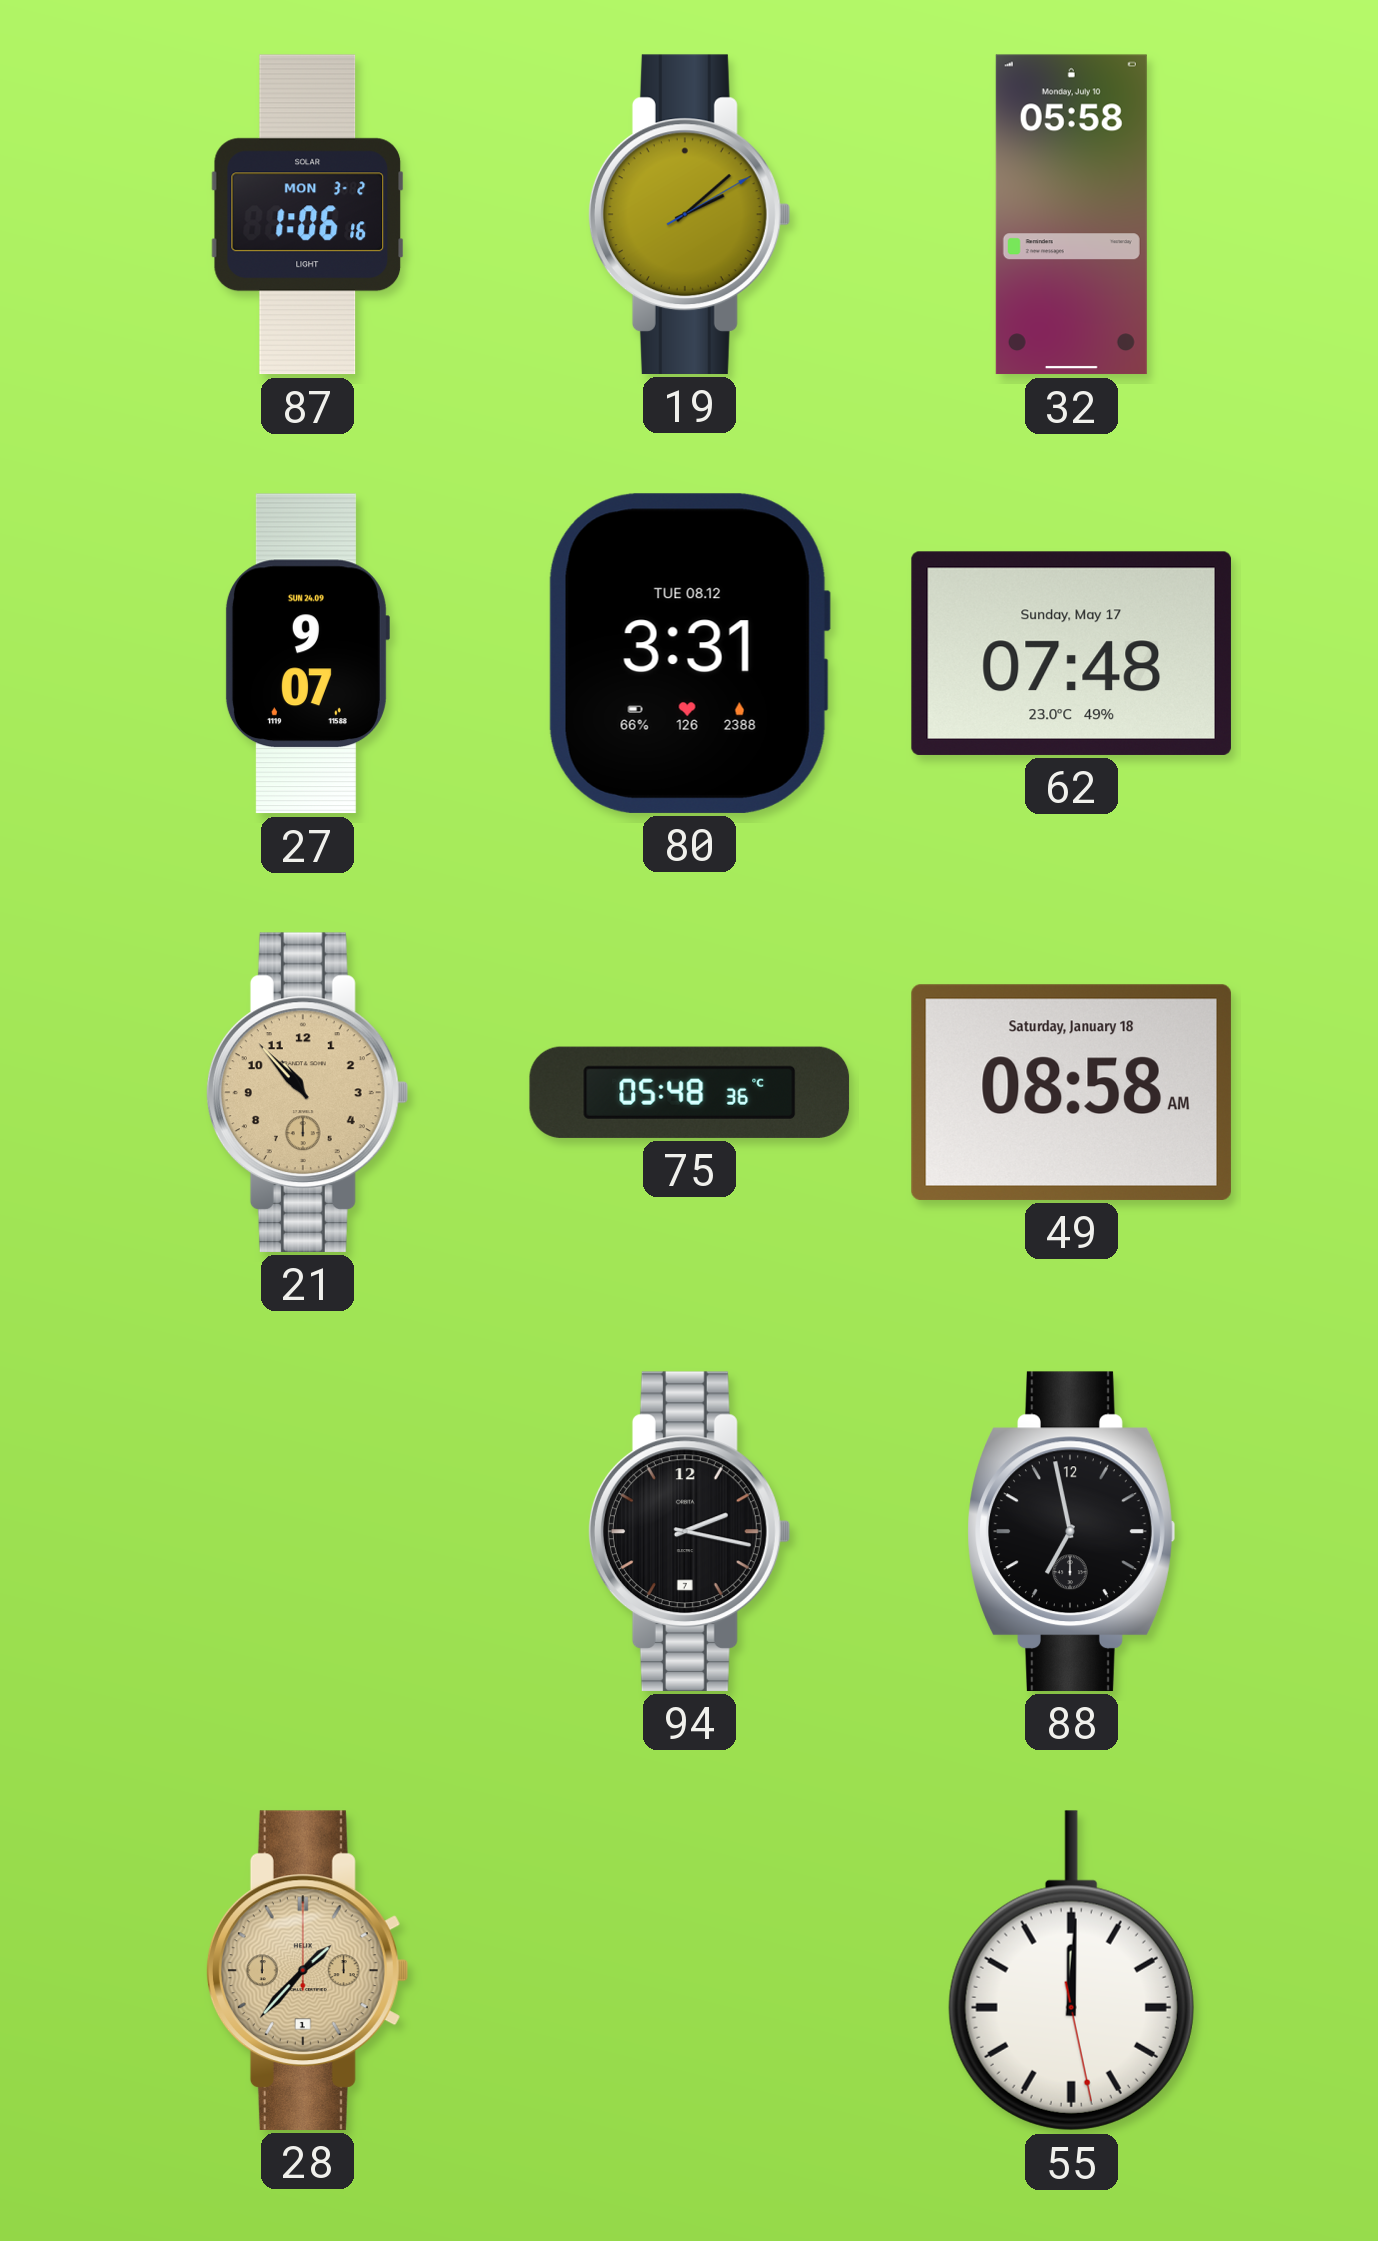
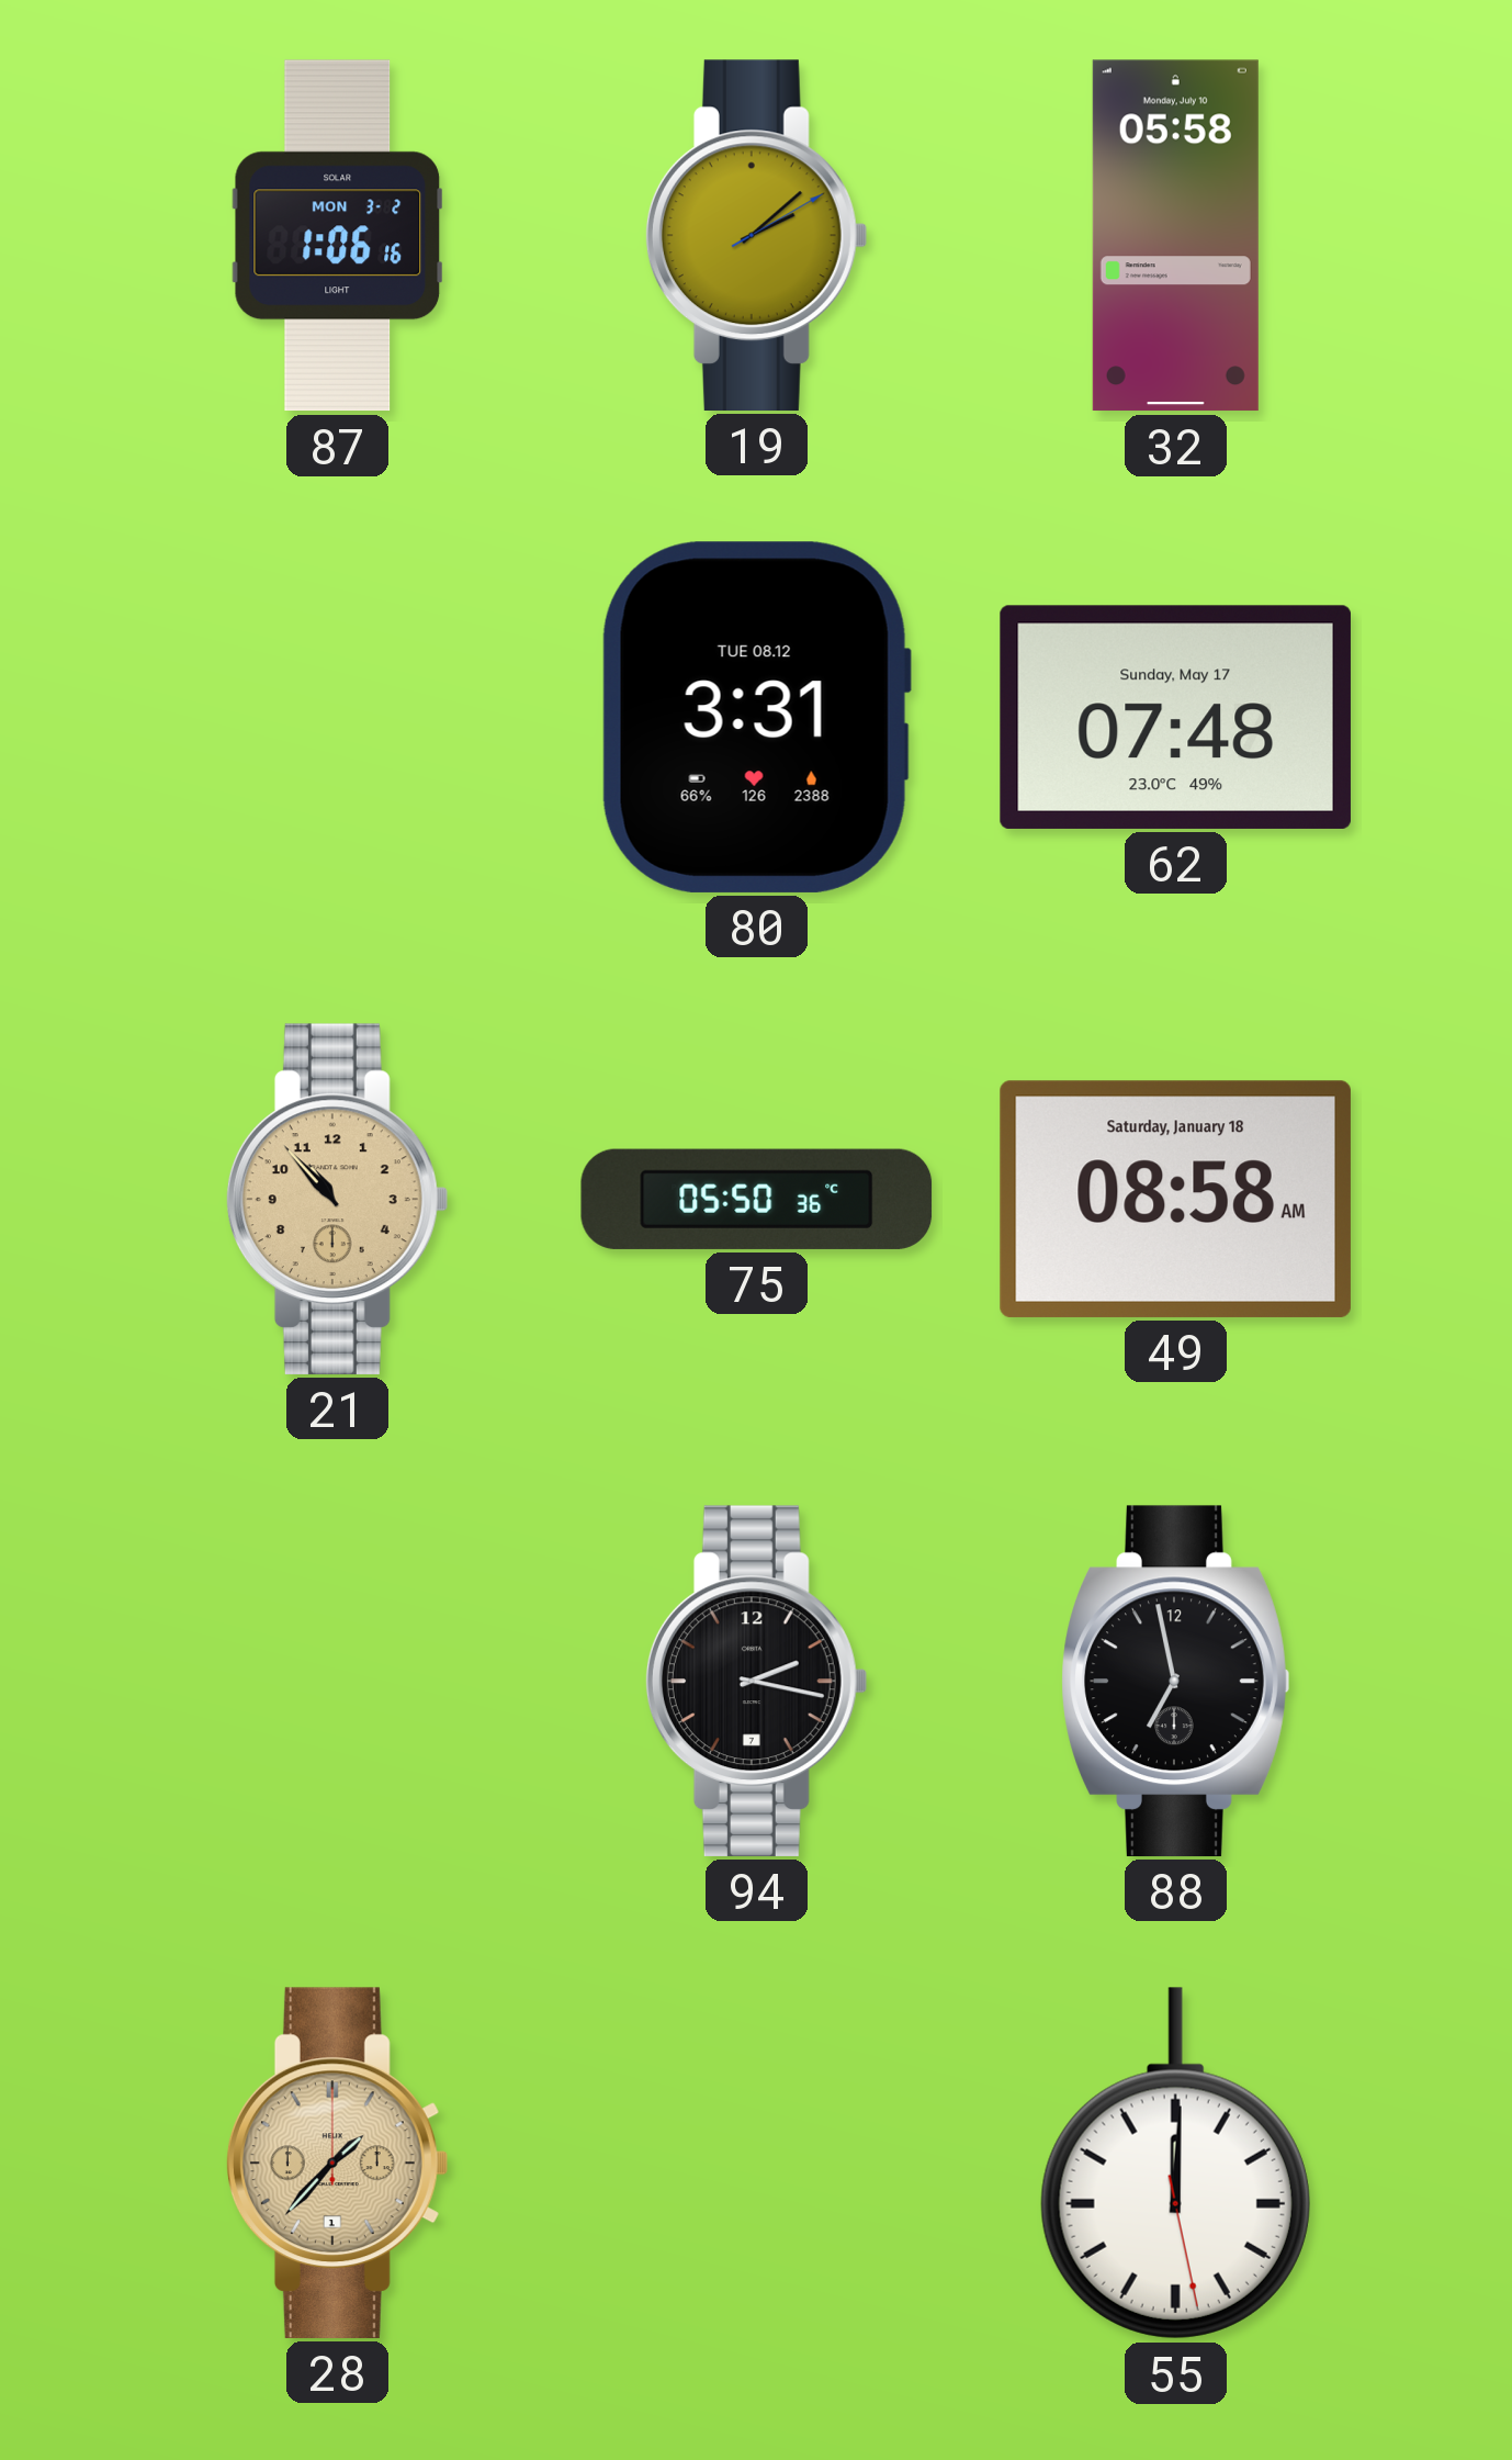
27: 9:07 -> none
75: 05:48 -> 05:50
